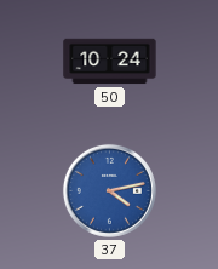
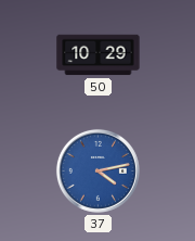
50: 10:24 -> 10:29
